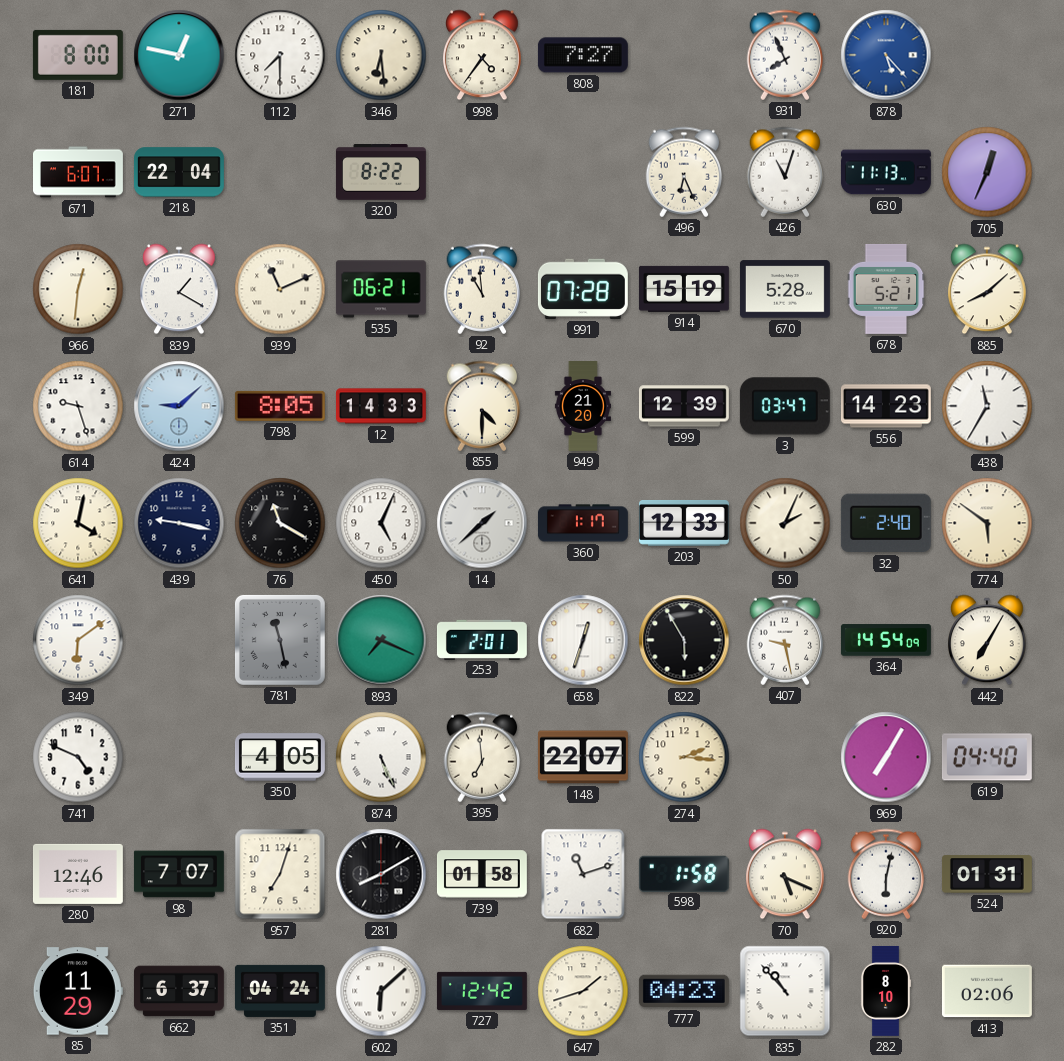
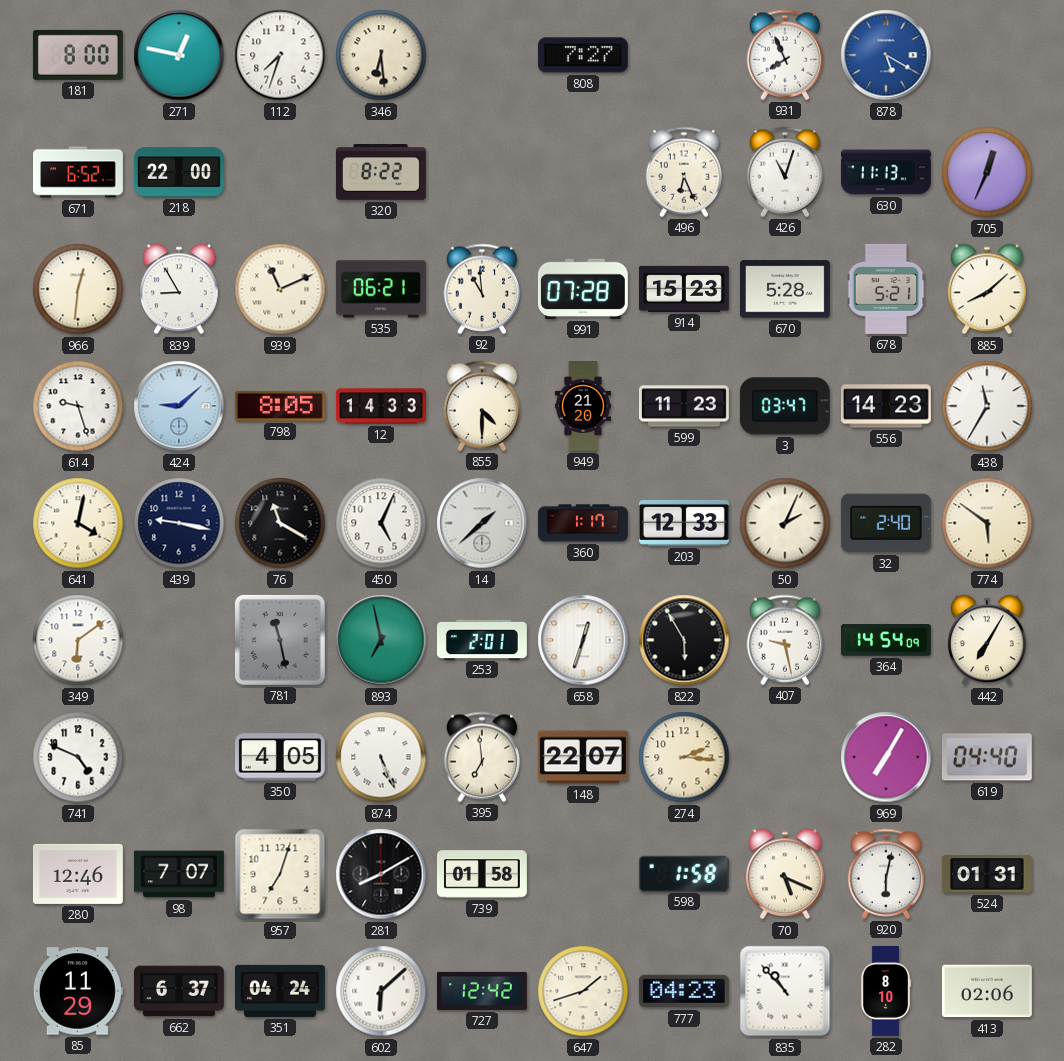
112: 7:30 -> 7:33
998: 4:36 -> none
878: 5:23 -> 5:20
671: 6:07 -> 6:52
218: 22:04 -> 22:00
839: 1:20 -> 8:55
914: 15:19 -> 15:23
599: 12:39 -> 11:23
893: 7:19 -> 6:58
682: 11:12 -> none
